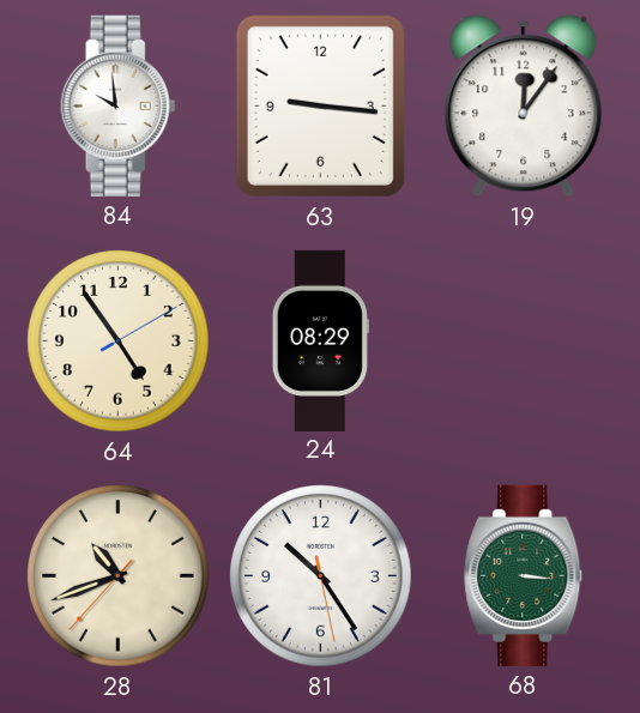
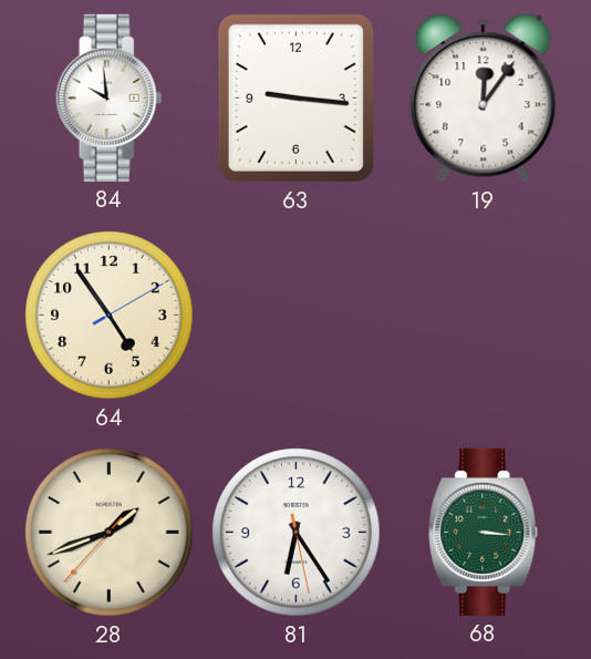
24: 08:29 -> none
28: 10:41 -> 1:41
81: 10:24 -> 6:24
